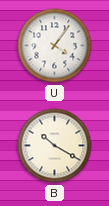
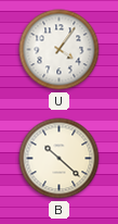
B: 10:20 -> 10:22
